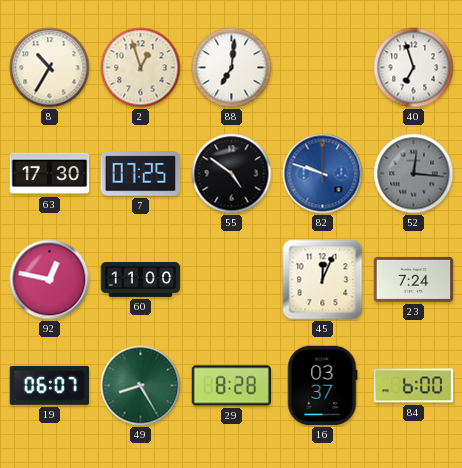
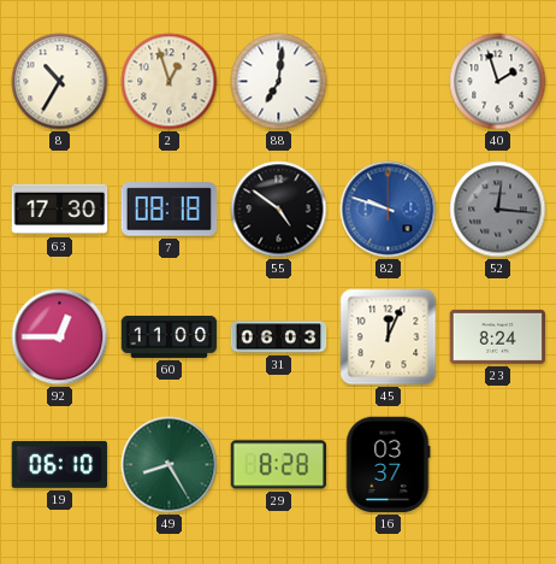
40: 6:57 -> 1:57
7: 07:25 -> 08:18
92: 12:47 -> 12:45
31: none -> 06:03
23: 7:24 -> 8:24
19: 06:07 -> 06:10
84: 6:00 -> none
